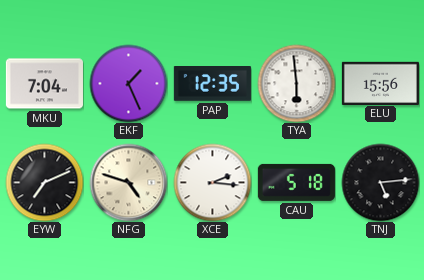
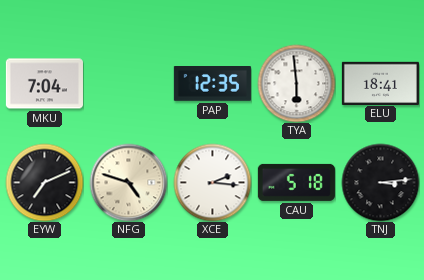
EKF: 1:26 -> none
ELU: 15:56 -> 18:41
TNJ: 5:14 -> 3:14
